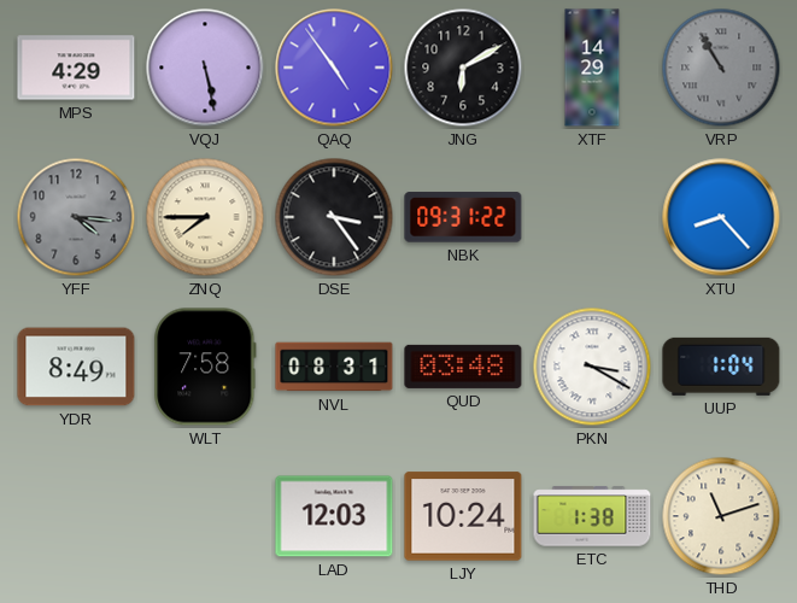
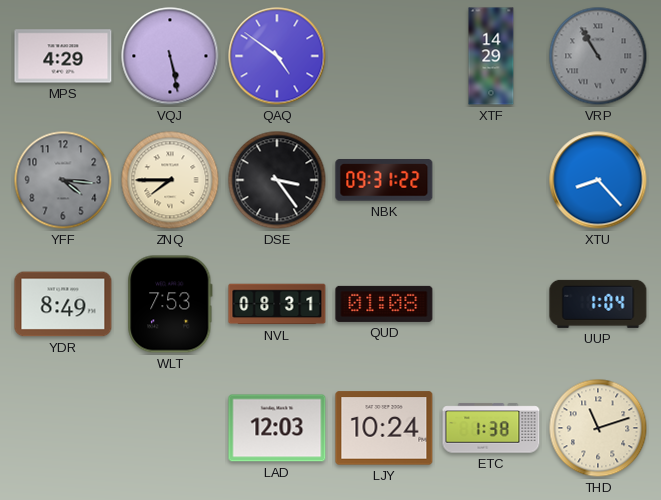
QAQ: 4:54 -> 4:51
JNG: 6:10 -> none
WLT: 7:58 -> 7:53
QUD: 03:48 -> 01:08
PKN: 3:20 -> none
